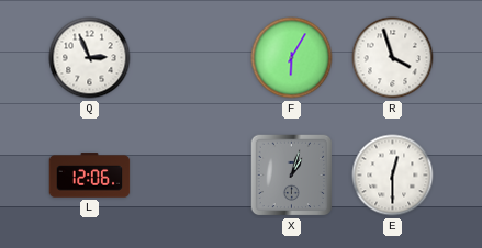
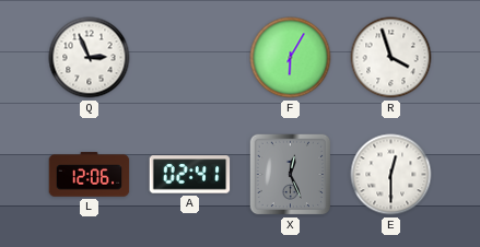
A: none -> 02:41
X: 1:03 -> 12:26
